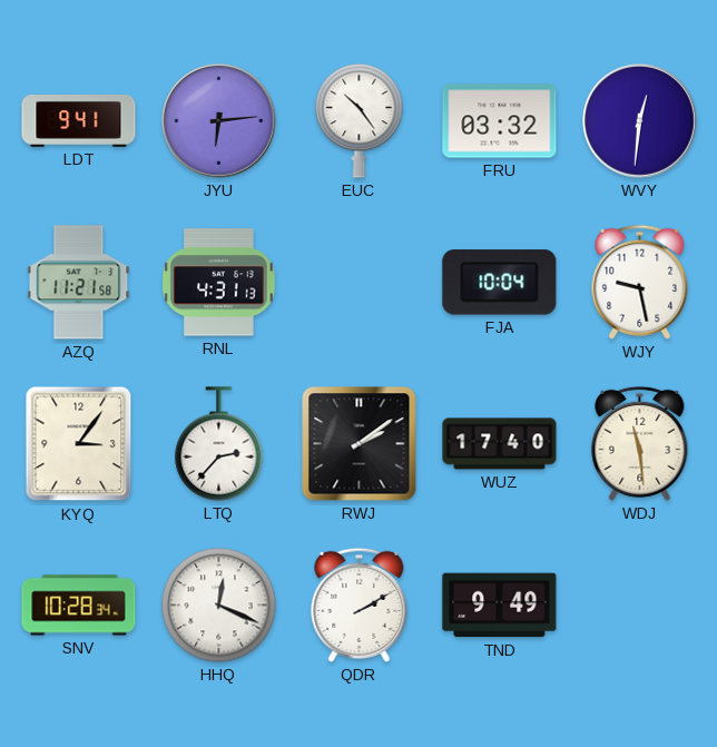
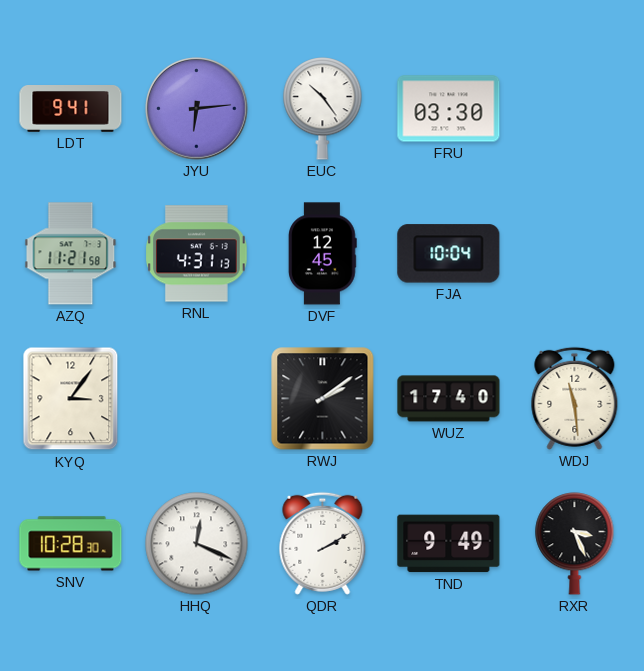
FRU: 03:32 -> 03:30
WVY: 12:31 -> none
DVF: none -> 12:45
WJY: 9:28 -> none
LTQ: 2:37 -> none
SNV: 10:28:34 -> 10:28:30
RXR: none -> 3:26
